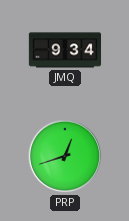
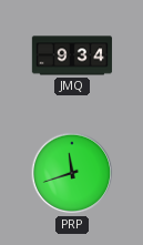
PRP: 12:42 -> 11:42
